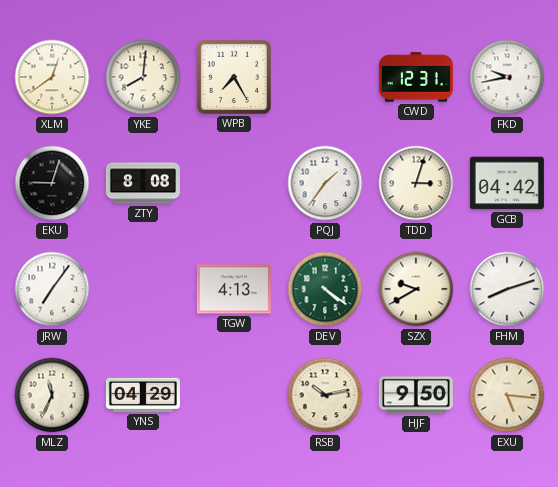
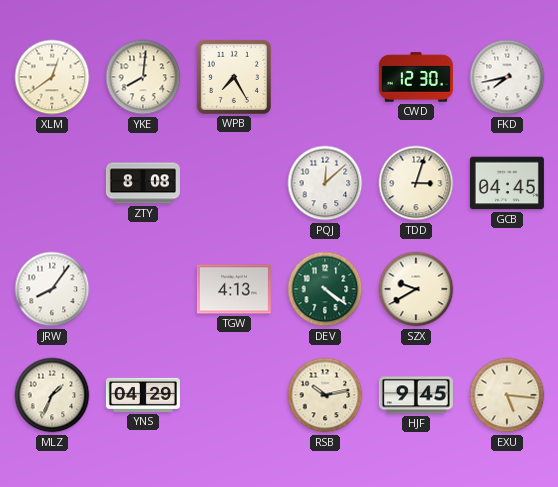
CWD: 12:31 -> 12:30
FKD: 9:43 -> 7:43
EKU: 9:03 -> none
PQJ: 1:36 -> 12:08
GCB: 04:42 -> 04:45
JRW: 7:06 -> 8:06
FHM: 8:12 -> none
MLZ: 11:34 -> 1:34
HJF: 9:50 -> 9:45
